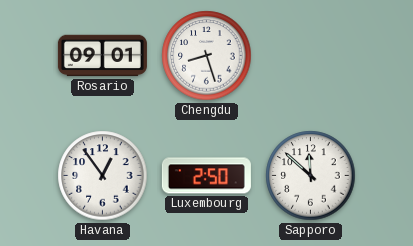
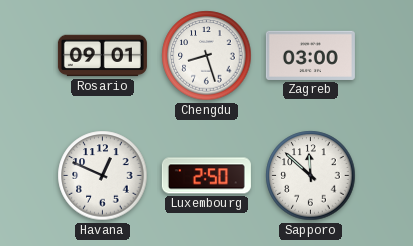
Zagreb: none -> 03:00
Havana: 12:54 -> 12:49
